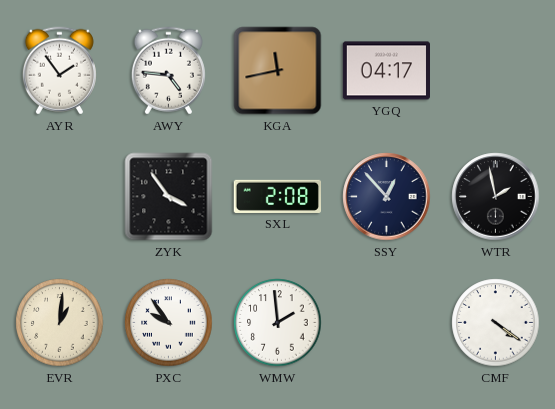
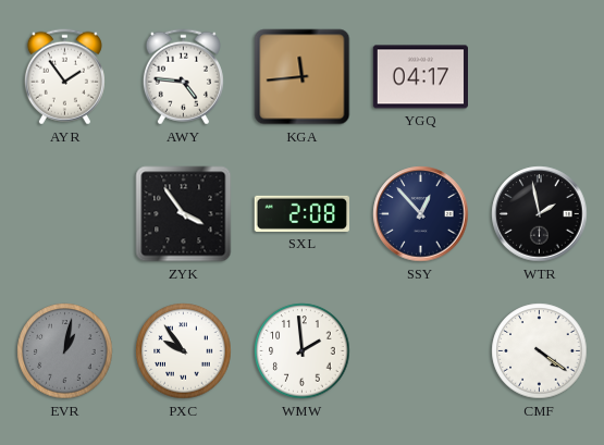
KGA: 11:43 -> 11:44
EVR: 1:01 -> 1:02
EVR dial: cream -> grey
